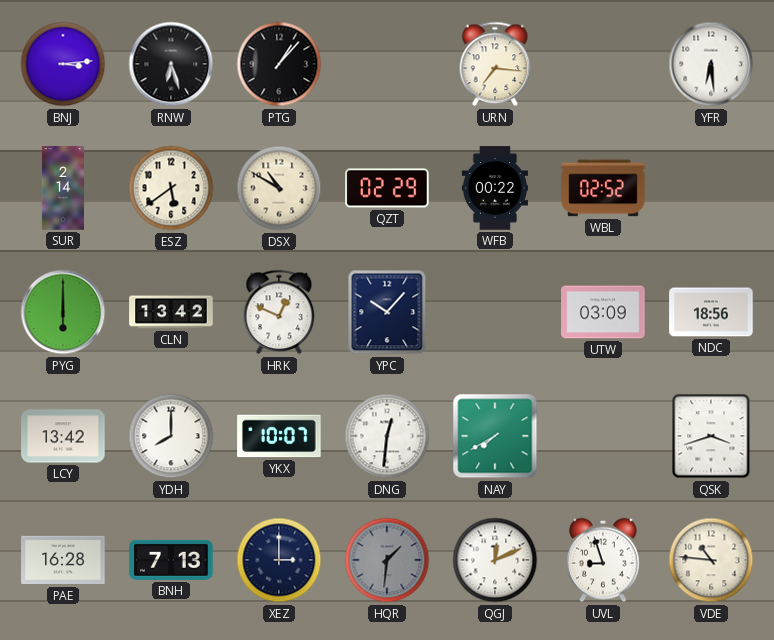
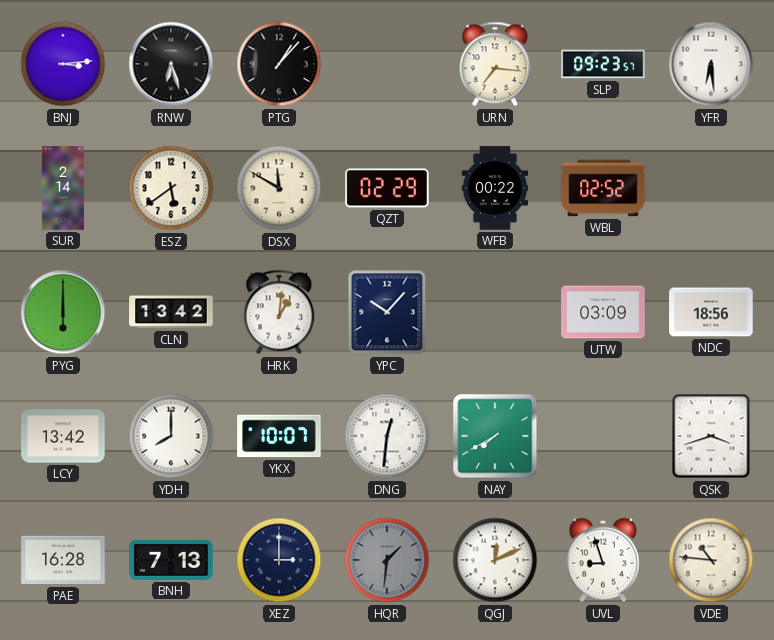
SLP: none -> 09:23
DSX: 10:50 -> 11:50
HRK: 12:49 -> 1:01
